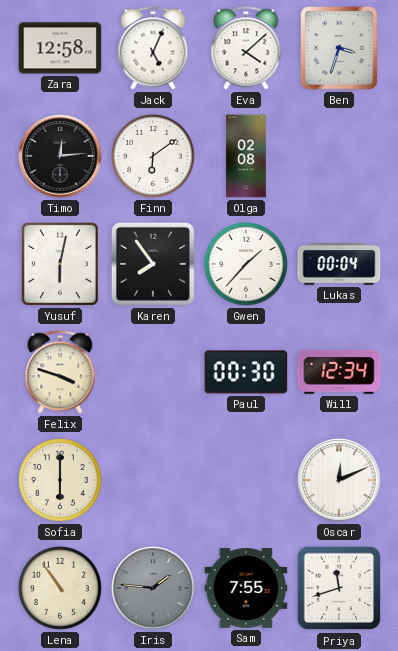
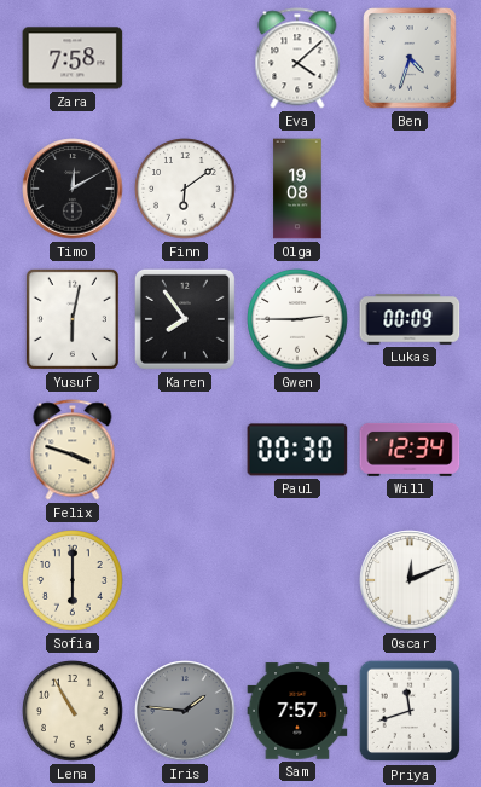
Zara: 12:58 -> 7:58
Jack: 5:04 -> none
Ben: 3:33 -> 4:33
Timo: 12:14 -> 12:10
Olga: 02:08 -> 19:08
Gwen: 1:37 -> 2:45
Lukas: 00:04 -> 00:09
Lena: 10:54 -> 10:55
Sam: 7:55 -> 7:57
